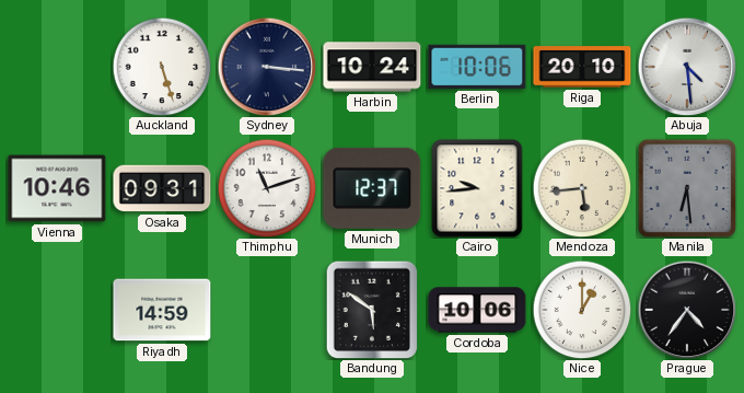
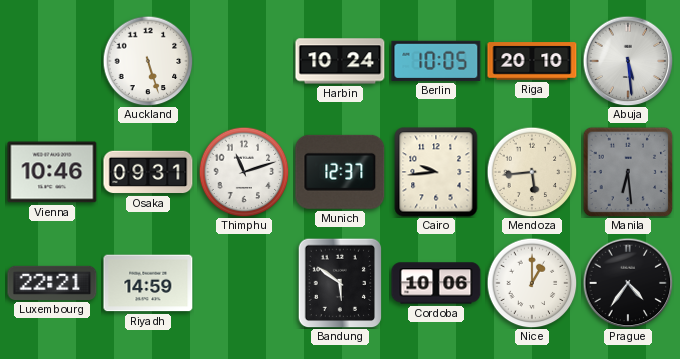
Sydney: 3:16 -> none
Berlin: 10:06 -> 10:05
Abuja: 4:29 -> 5:29
Luxembourg: none -> 22:21
